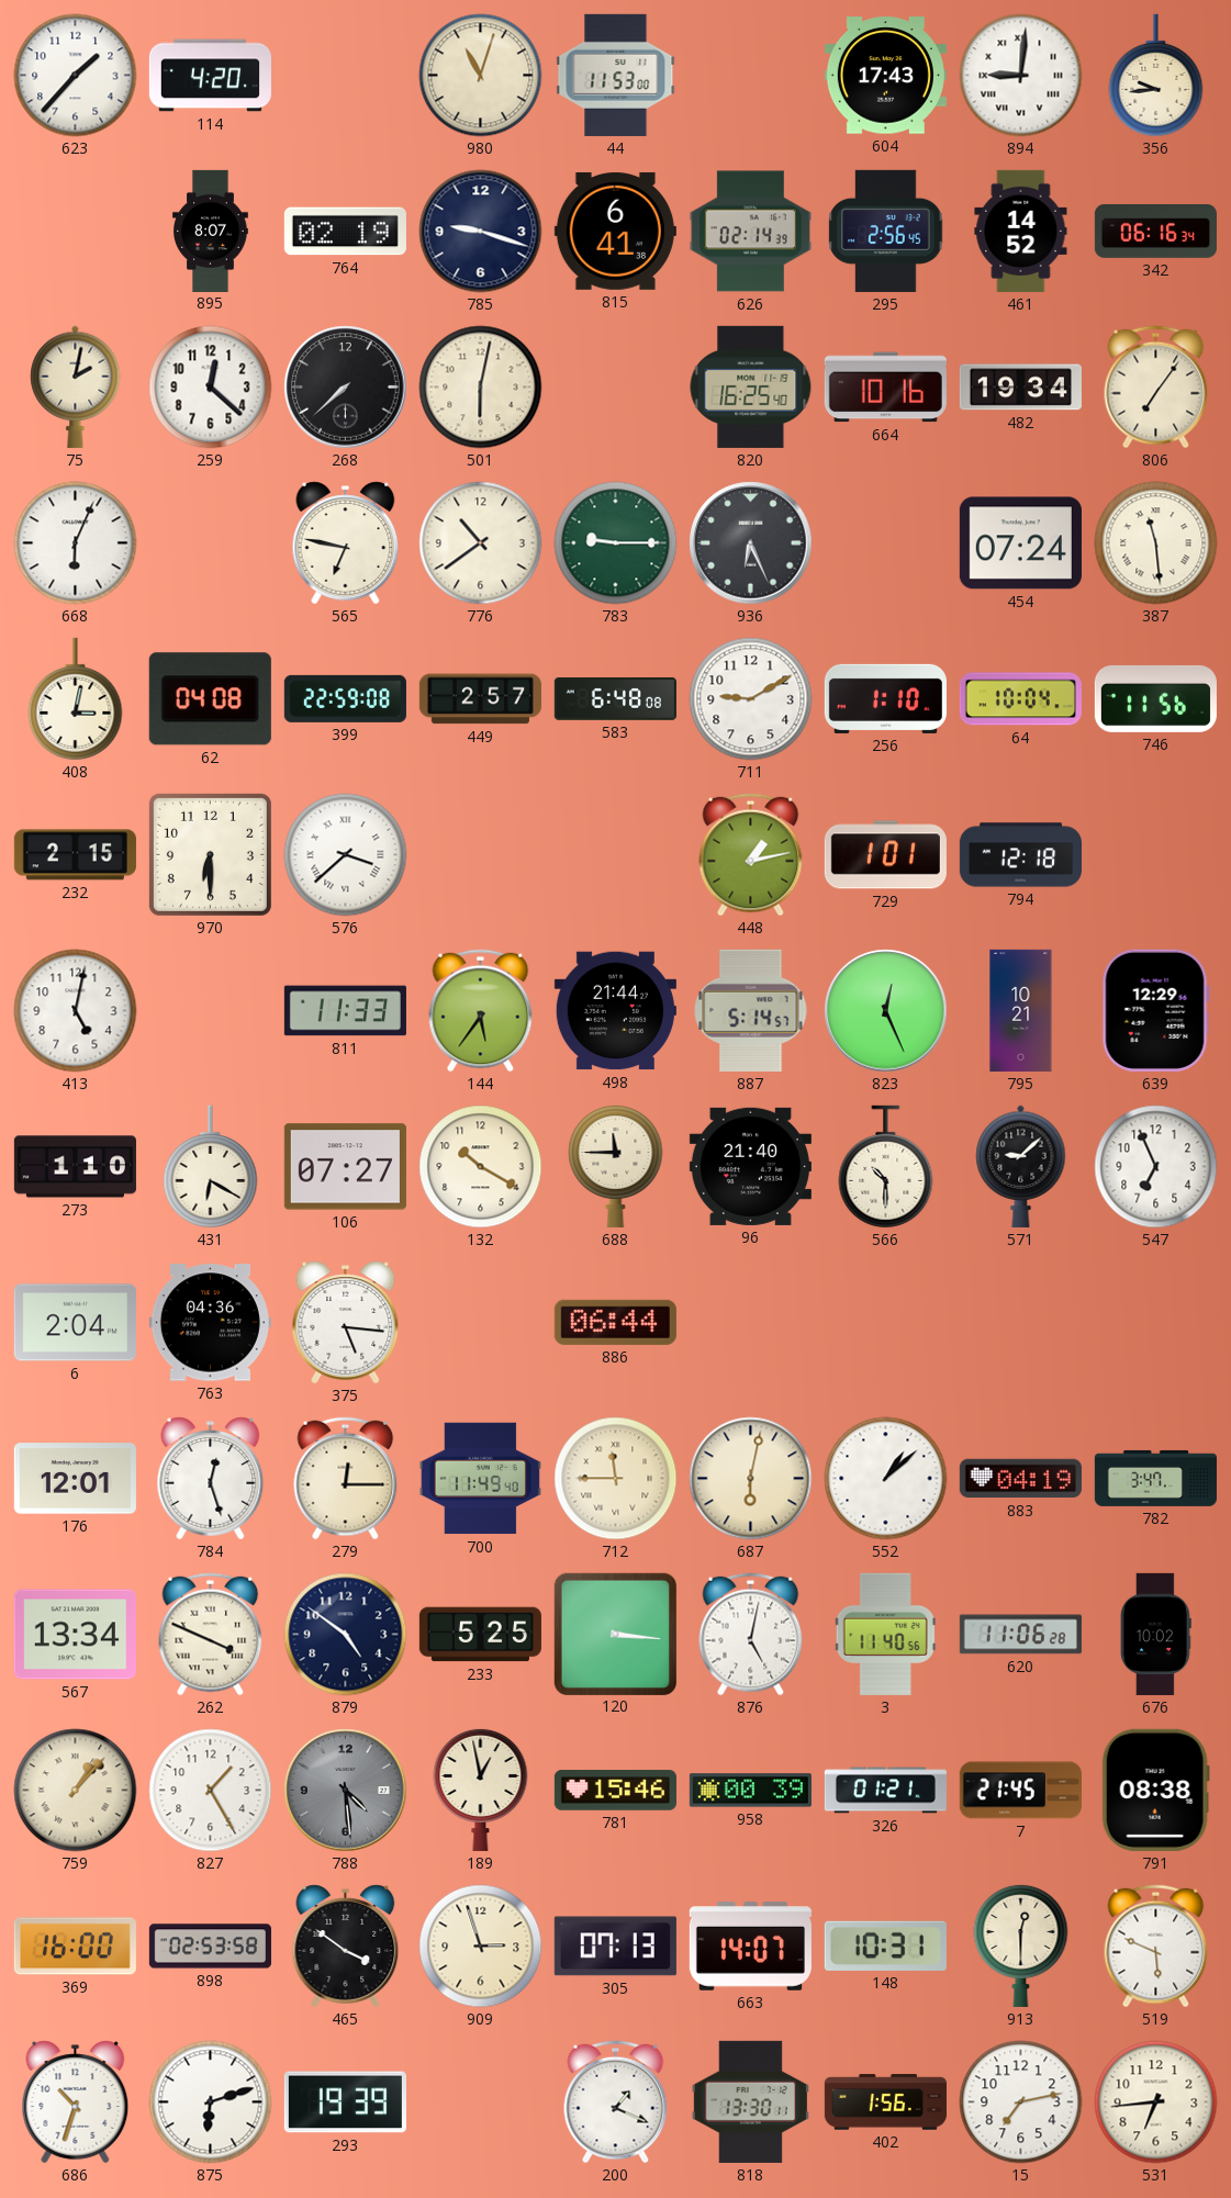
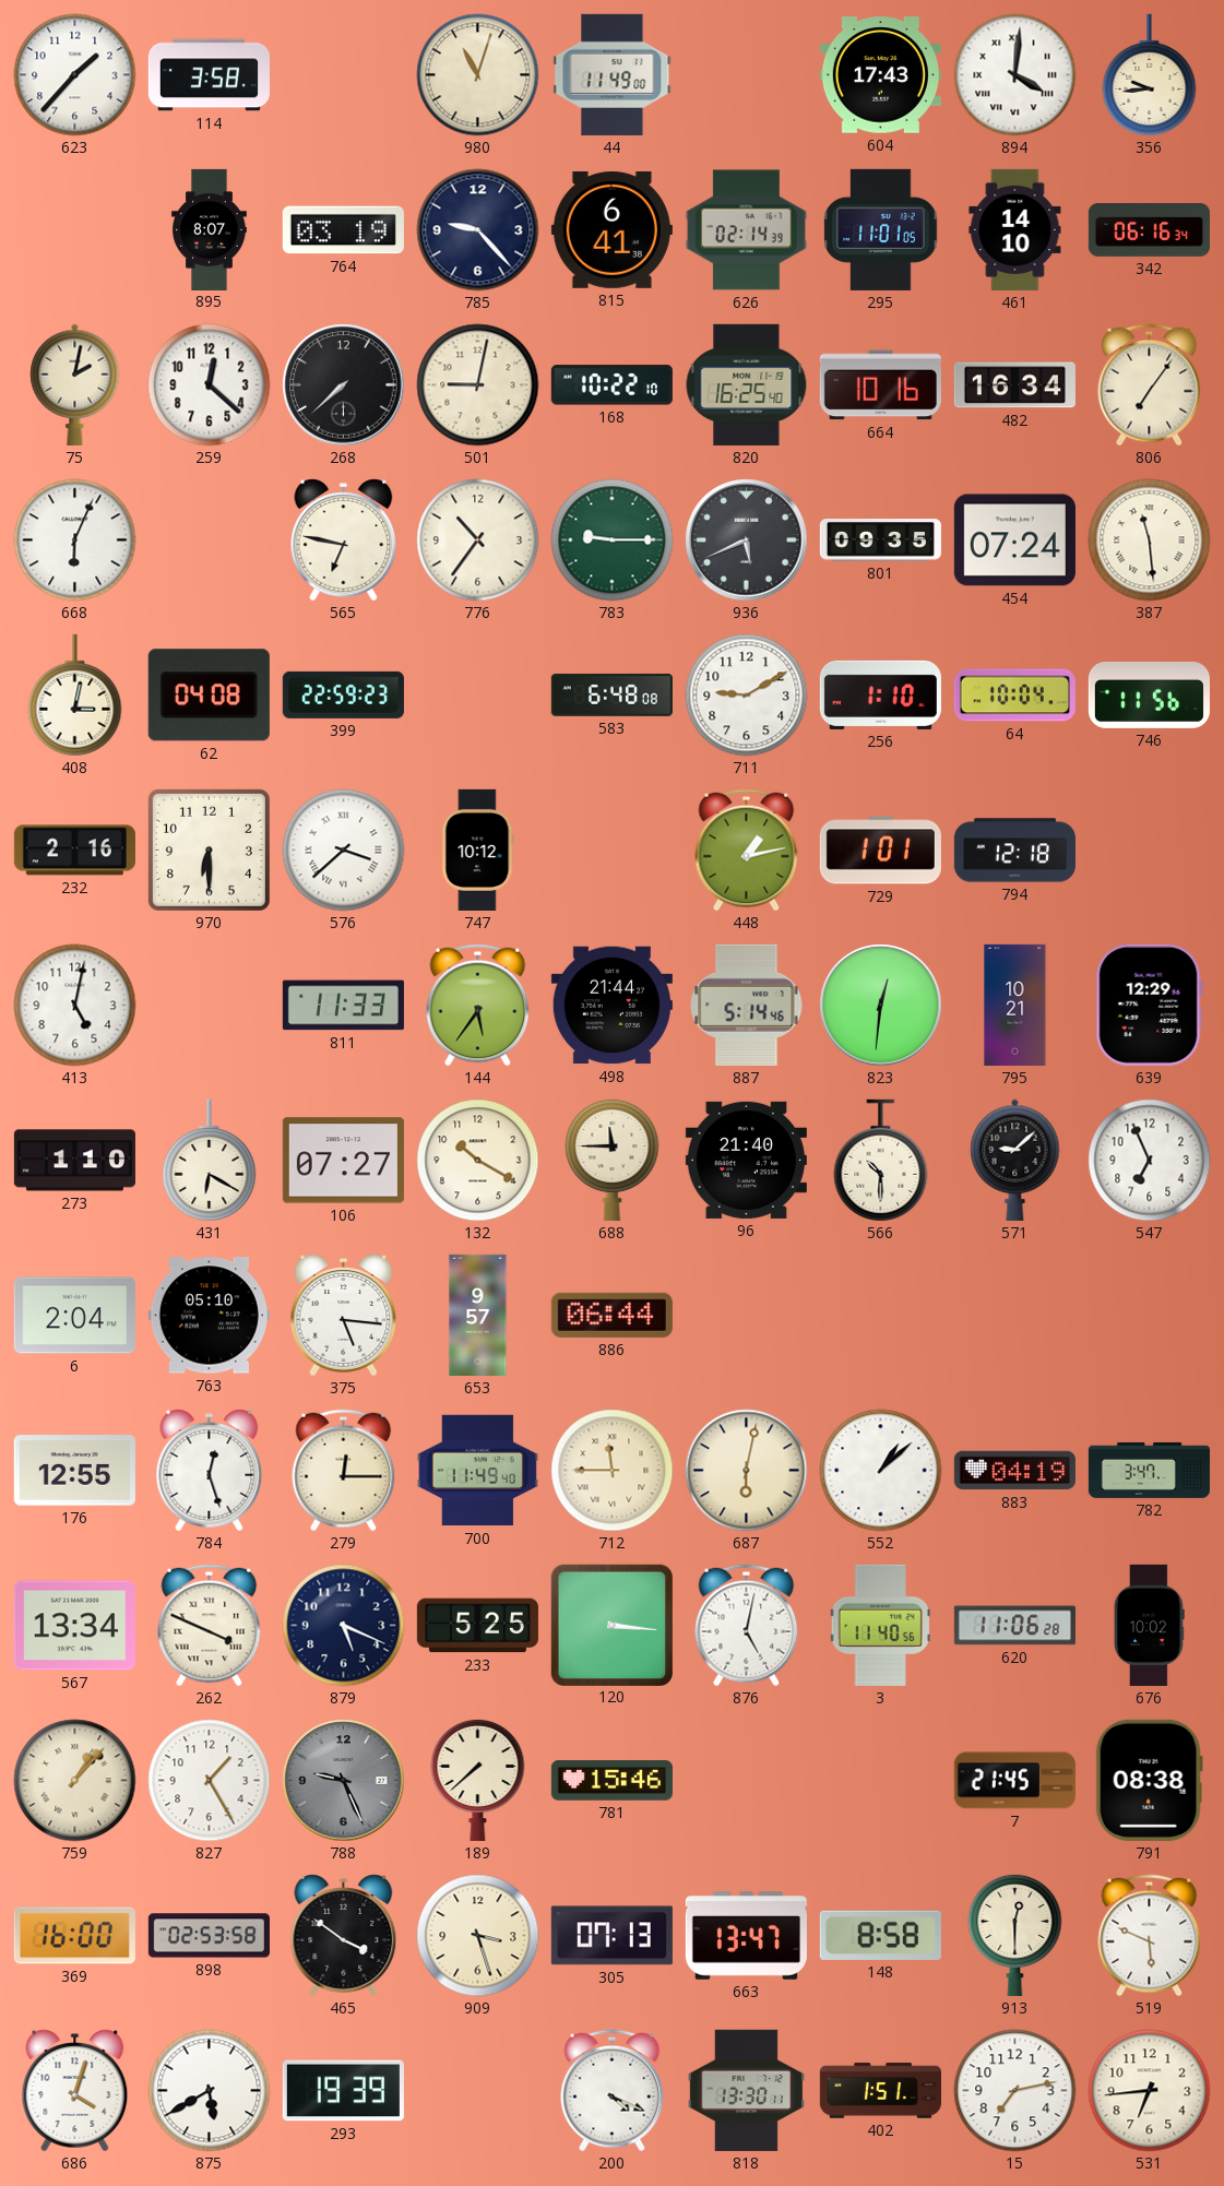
114: 4:20 -> 3:58
44: 11:53 -> 11:49
894: 9:01 -> 4:01
764: 02:19 -> 03:19
785: 9:18 -> 9:23
295: 2:56 -> 11:01
461: 14:52 -> 14:10
501: 6:02 -> 9:02
168: none -> 10:22
482: 19:34 -> 16:34
776: 10:39 -> 10:36
936: 6:26 -> 5:41
801: none -> 09:35
399: 22:59:08 -> 22:59:23
449: 2:57 -> none
232: 2:15 -> 2:16
747: none -> 10:12
887: 5:14:57 -> 5:14:46
823: 12:26 -> 12:31
763: 04:36 -> 05:10
653: none -> 9:57
176: 12:01 -> 12:55
879: 4:51 -> 5:19
788: 4:29 -> 9:26
189: 12:58 -> 7:38
958: 00:39 -> none
326: 01:21 -> none
909: 2:57 -> 3:27
663: 14:07 -> 13:47
148: 10:31 -> 8:58
686: 10:33 -> 4:03
875: 6:12 -> 5:40
200: 1:19 -> 4:19
402: 1:56 -> 1:51
